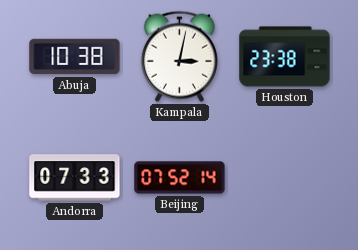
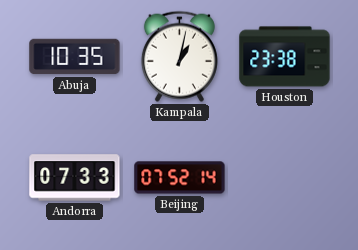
Abuja: 10:38 -> 10:35
Kampala: 3:02 -> 1:02
